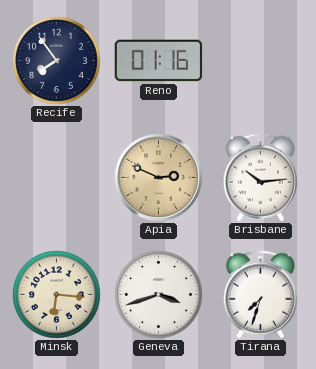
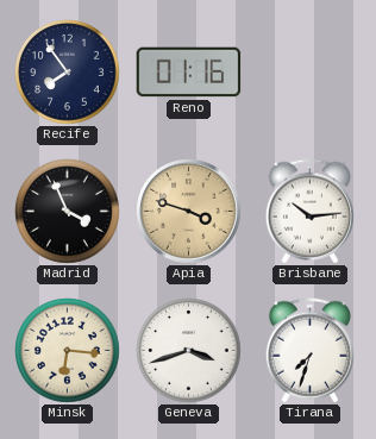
Madrid: none -> 3:56
Apia: 2:49 -> 3:48
